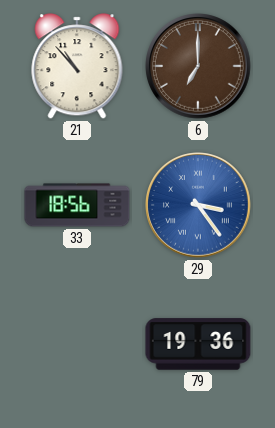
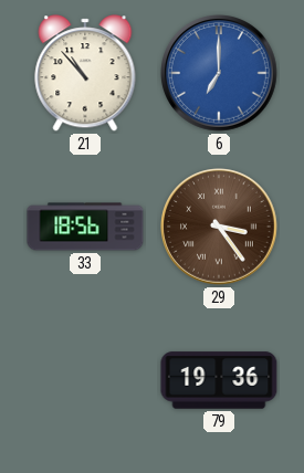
6 dial: brown -> blue
29 dial: blue -> brown
